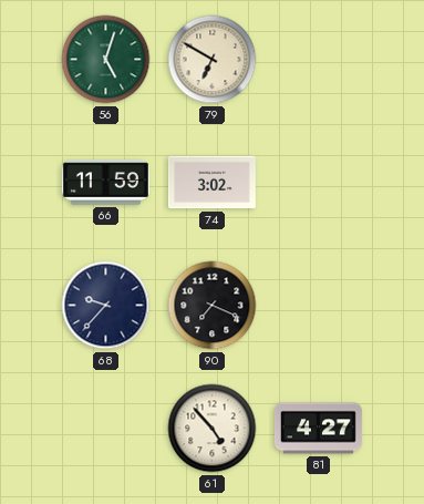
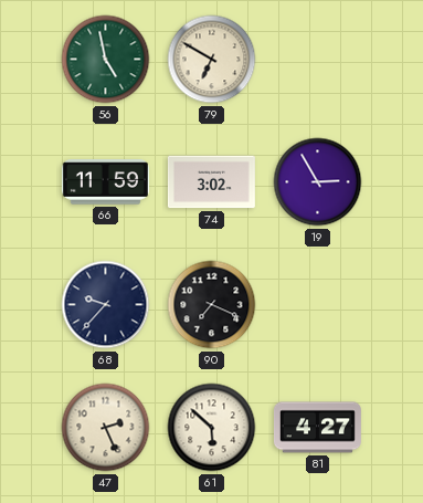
56: 5:03 -> 4:58
19: none -> 2:55
47: none -> 2:26
61: 4:53 -> 5:52
